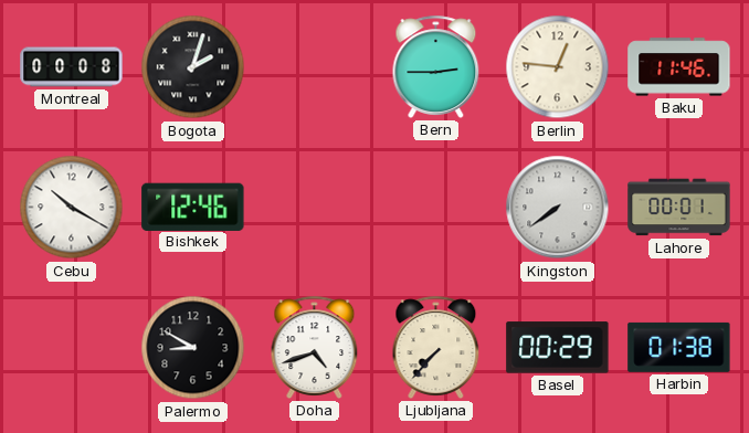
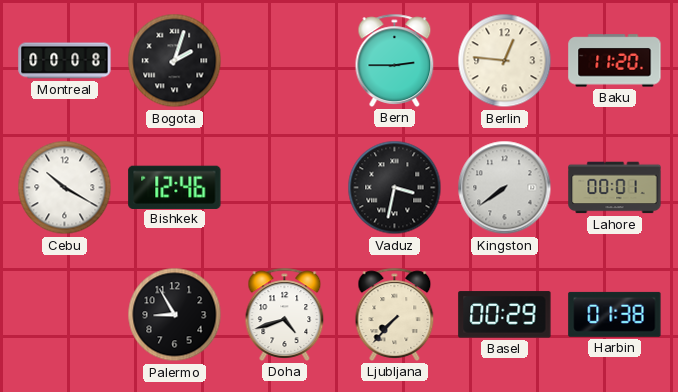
Baku: 11:46 -> 11:20
Vaduz: none -> 3:32
Palermo: 8:50 -> 8:55
